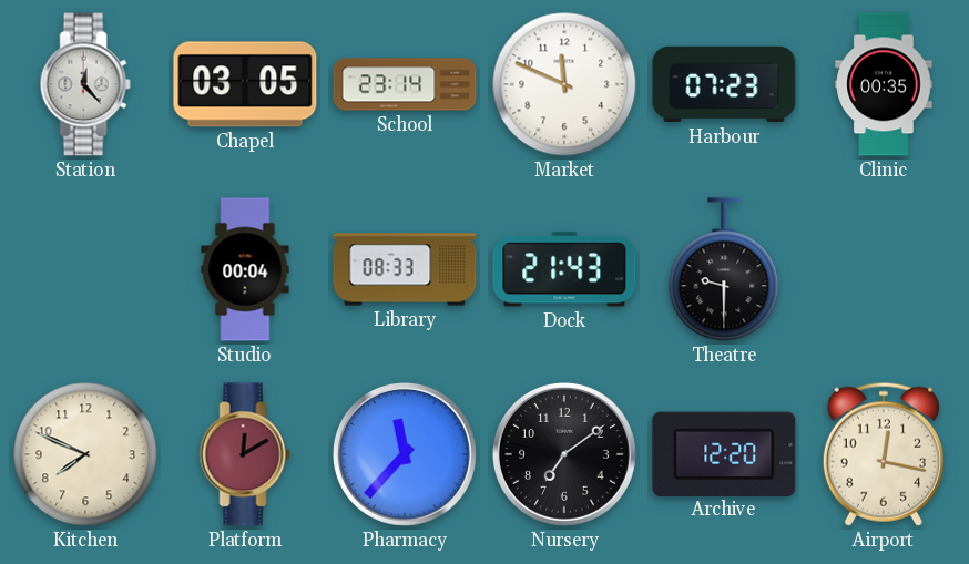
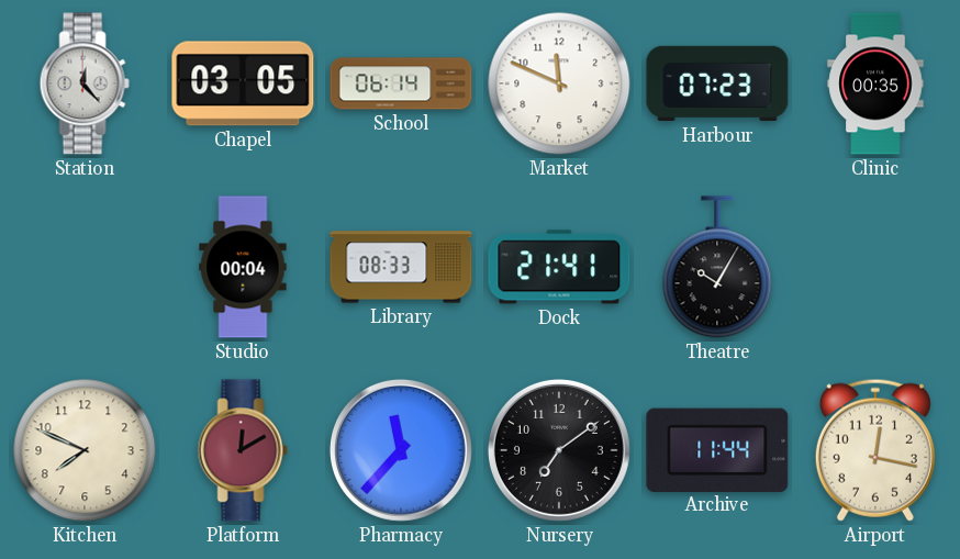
School: 23:14 -> 06:14
Dock: 21:43 -> 21:41
Theatre: 9:30 -> 10:05
Archive: 12:20 -> 11:44
